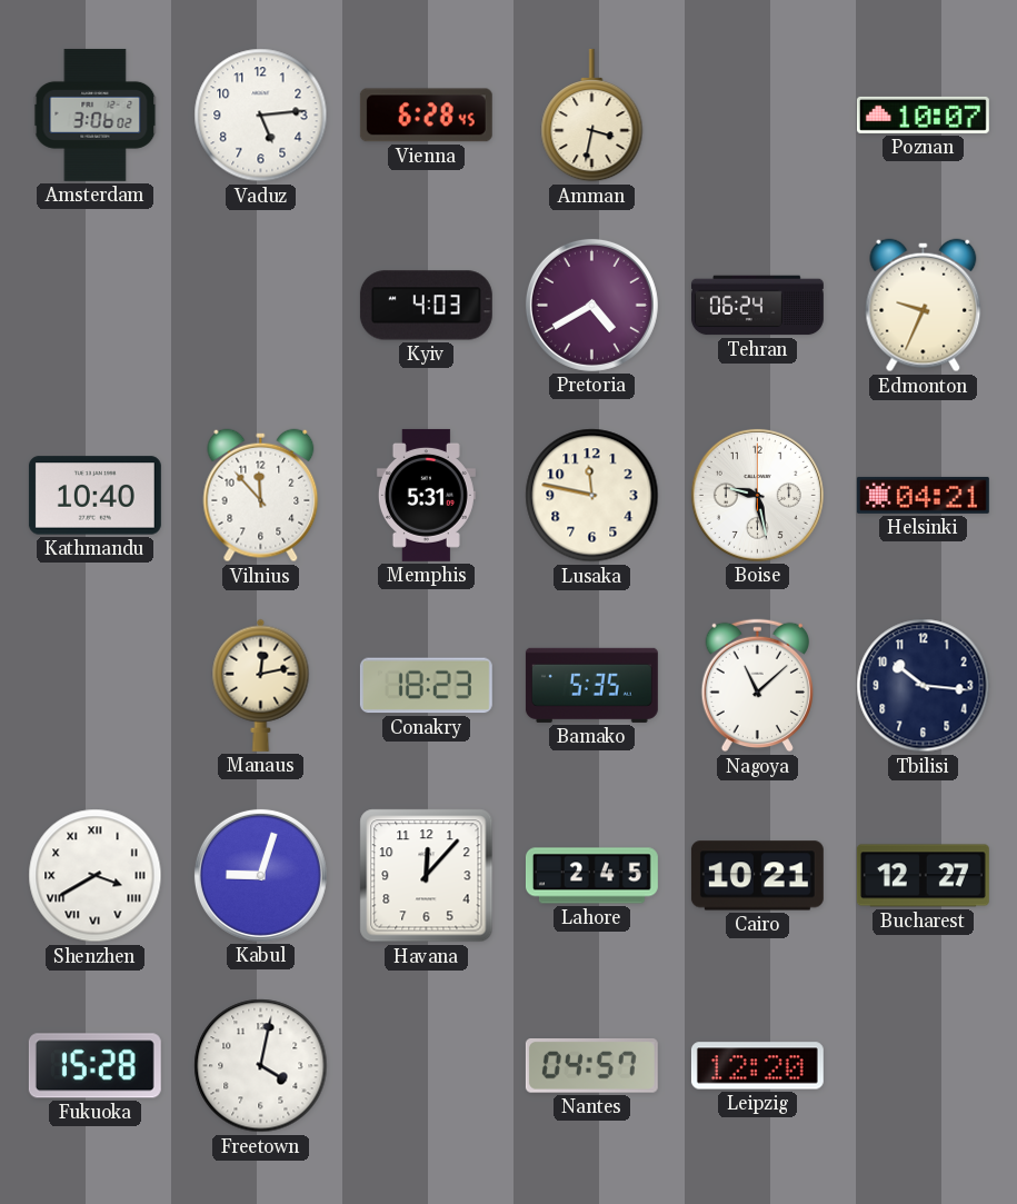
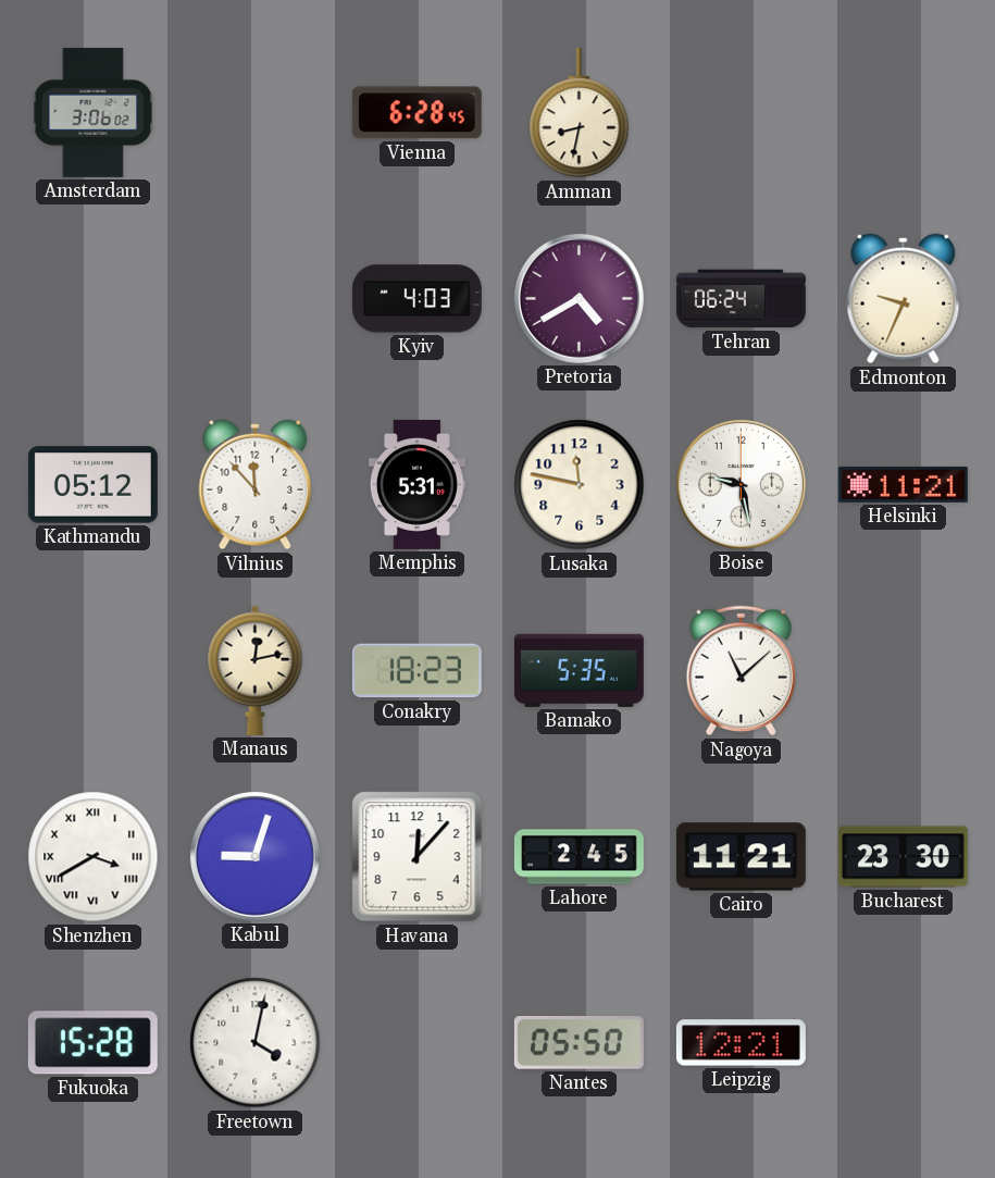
Vaduz: 5:14 -> none
Amman: 3:32 -> 8:32
Poznan: 10:07 -> none
Kathmandu: 10:40 -> 05:12
Helsinki: 04:21 -> 11:21
Tbilisi: 10:16 -> none
Cairo: 10:21 -> 11:21
Bucharest: 12:27 -> 23:30
Nantes: 04:57 -> 05:50
Leipzig: 12:20 -> 12:21
